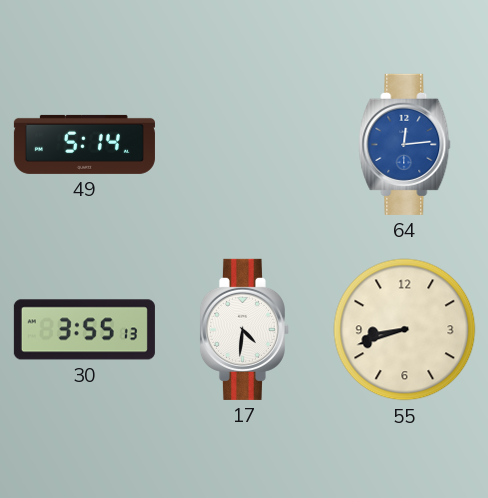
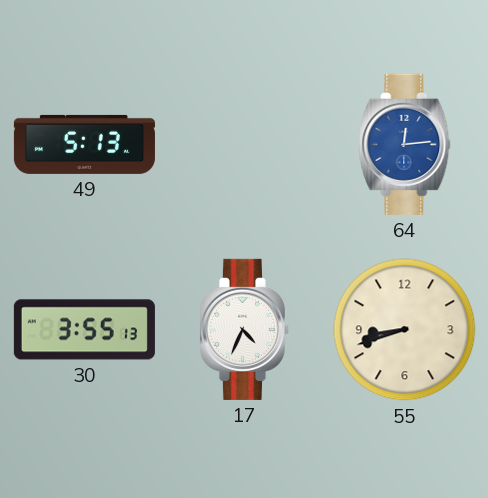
49: 5:14 -> 5:13
17: 4:31 -> 4:34
